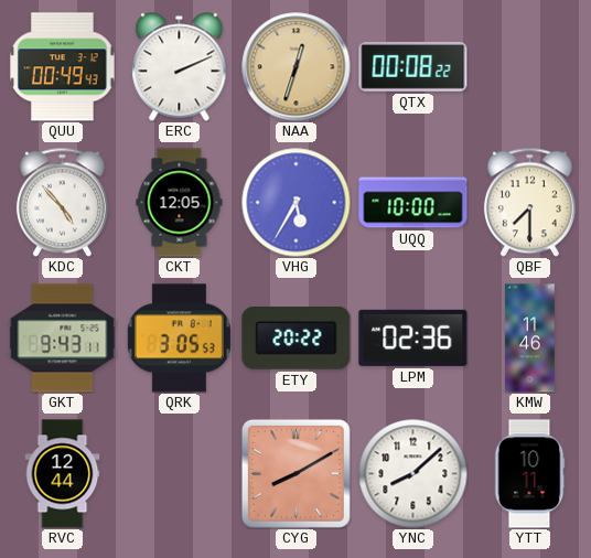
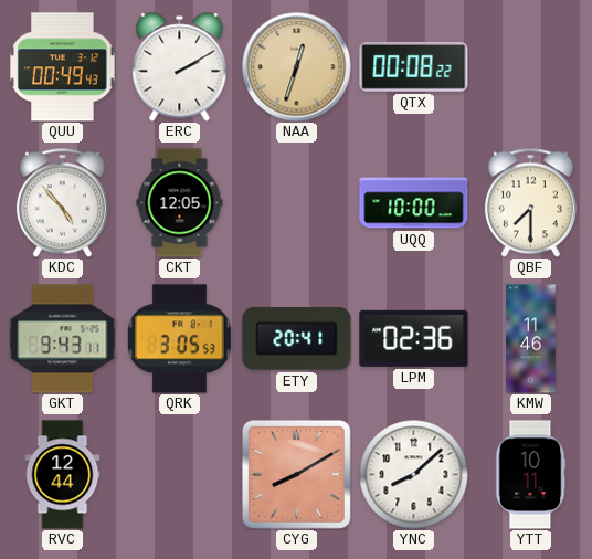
ERC: 2:11 -> 2:10
VHG: 5:35 -> none
ETY: 20:22 -> 20:41
